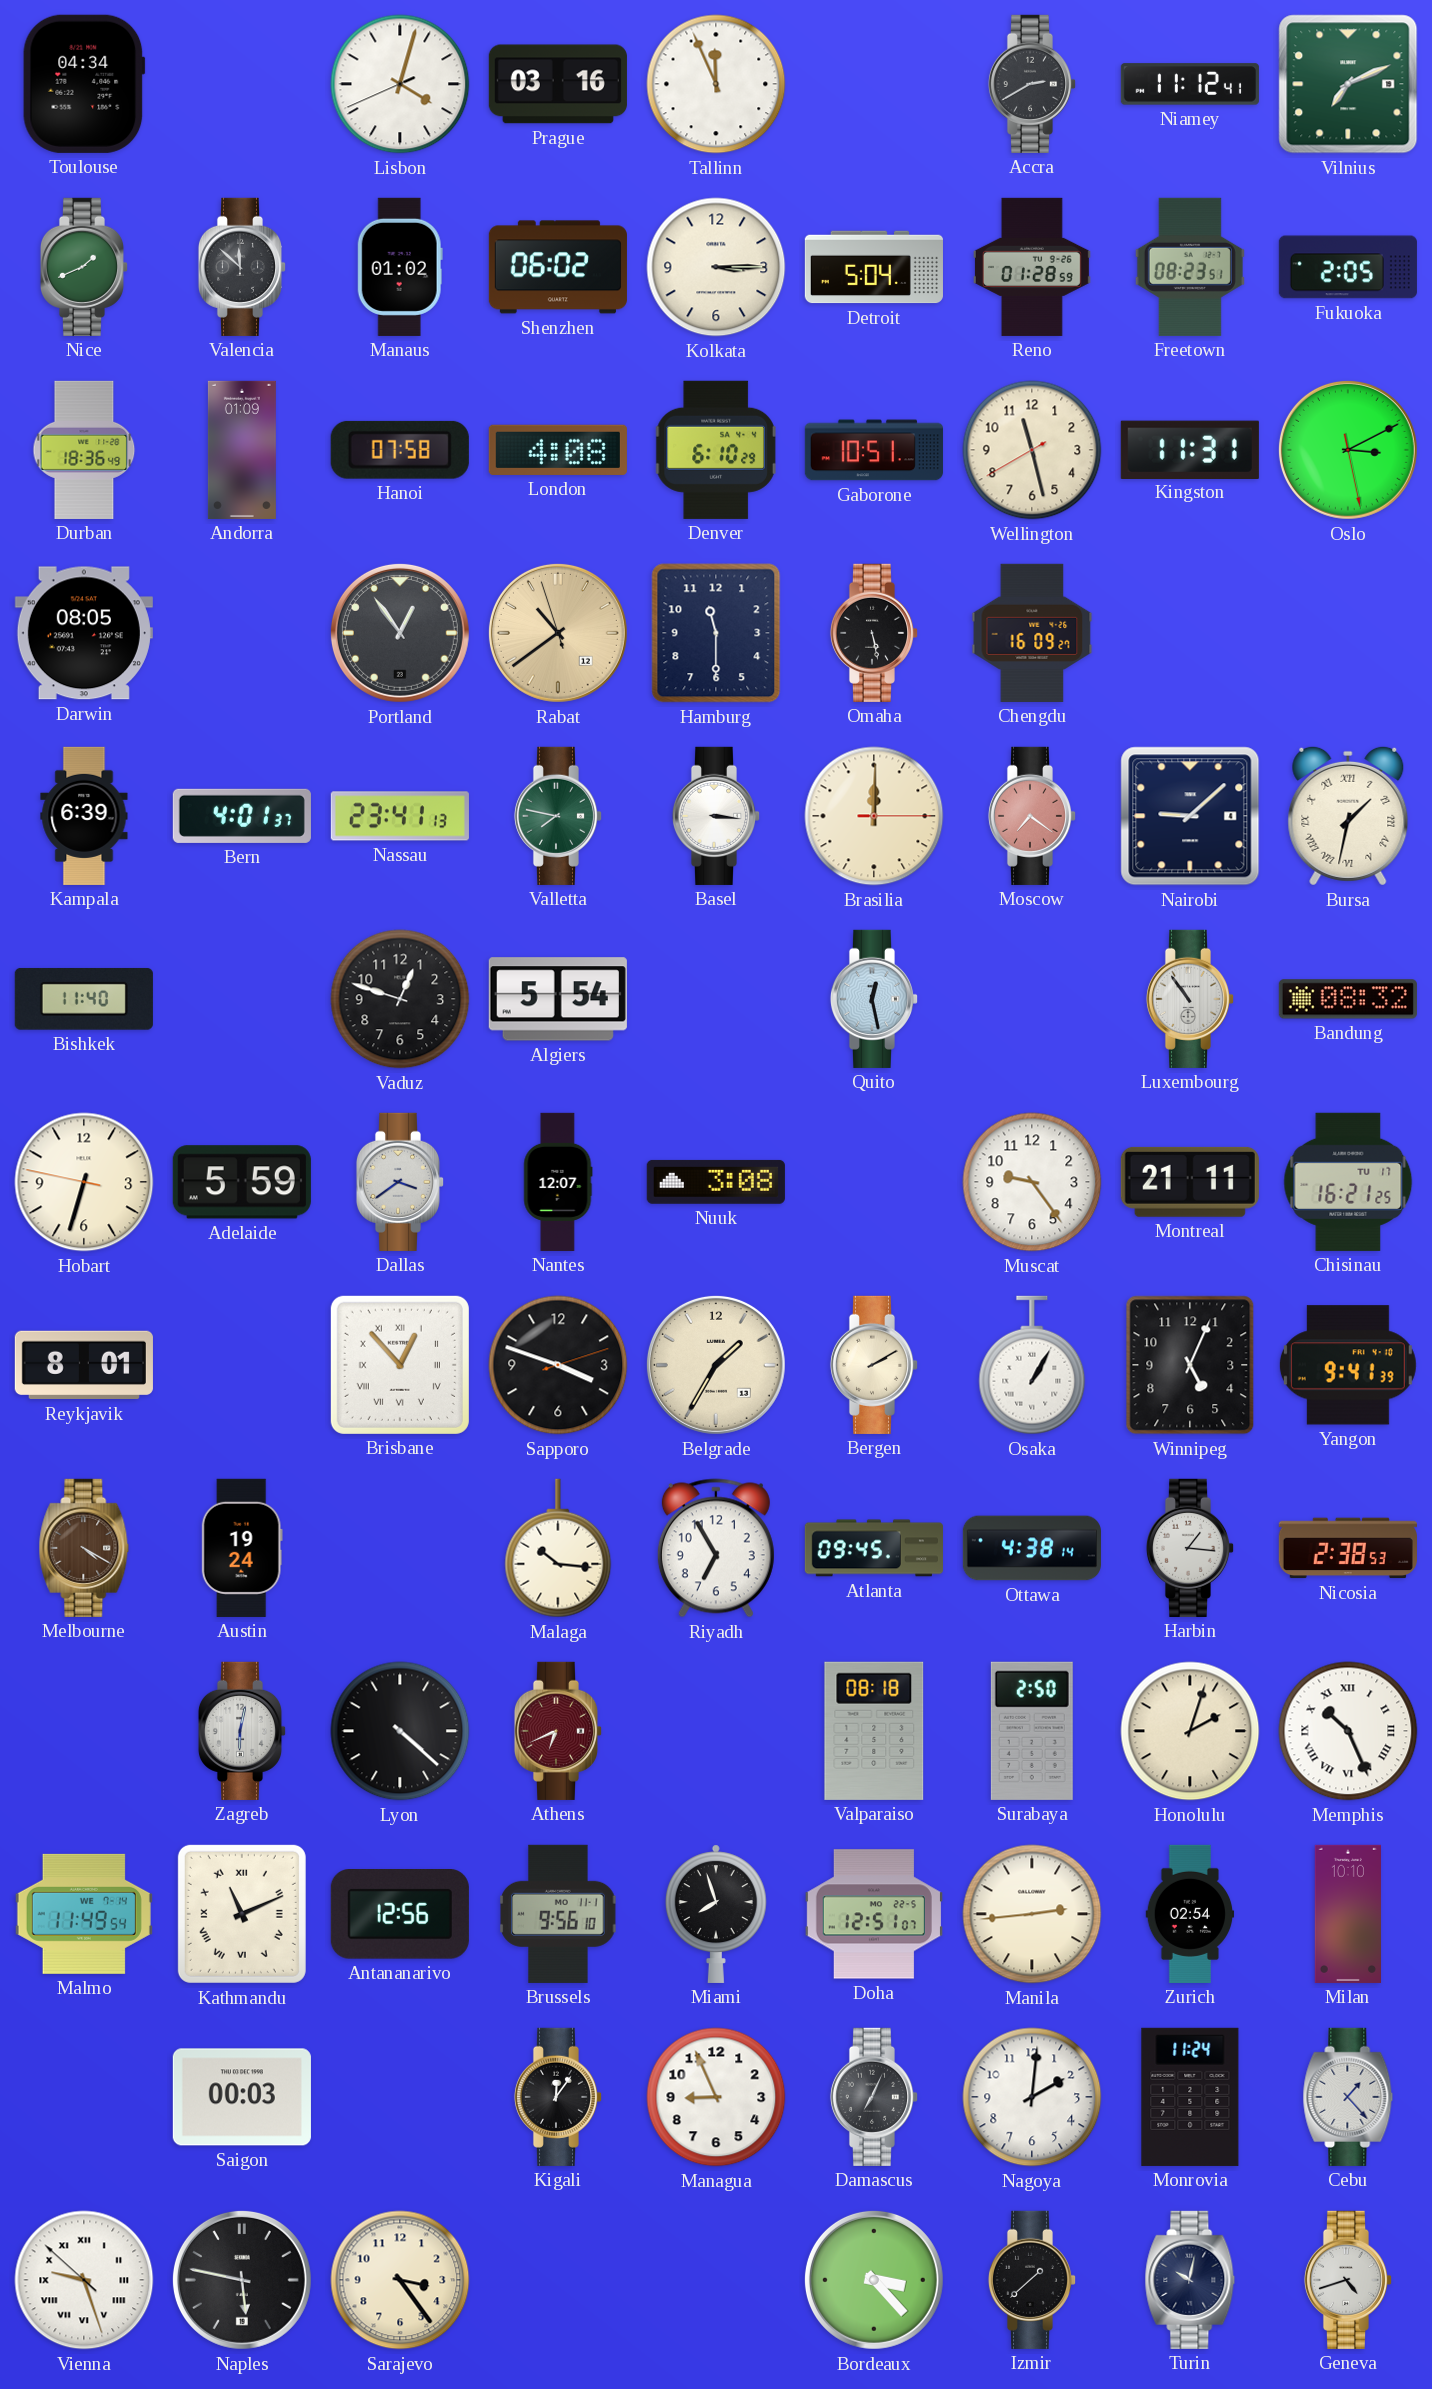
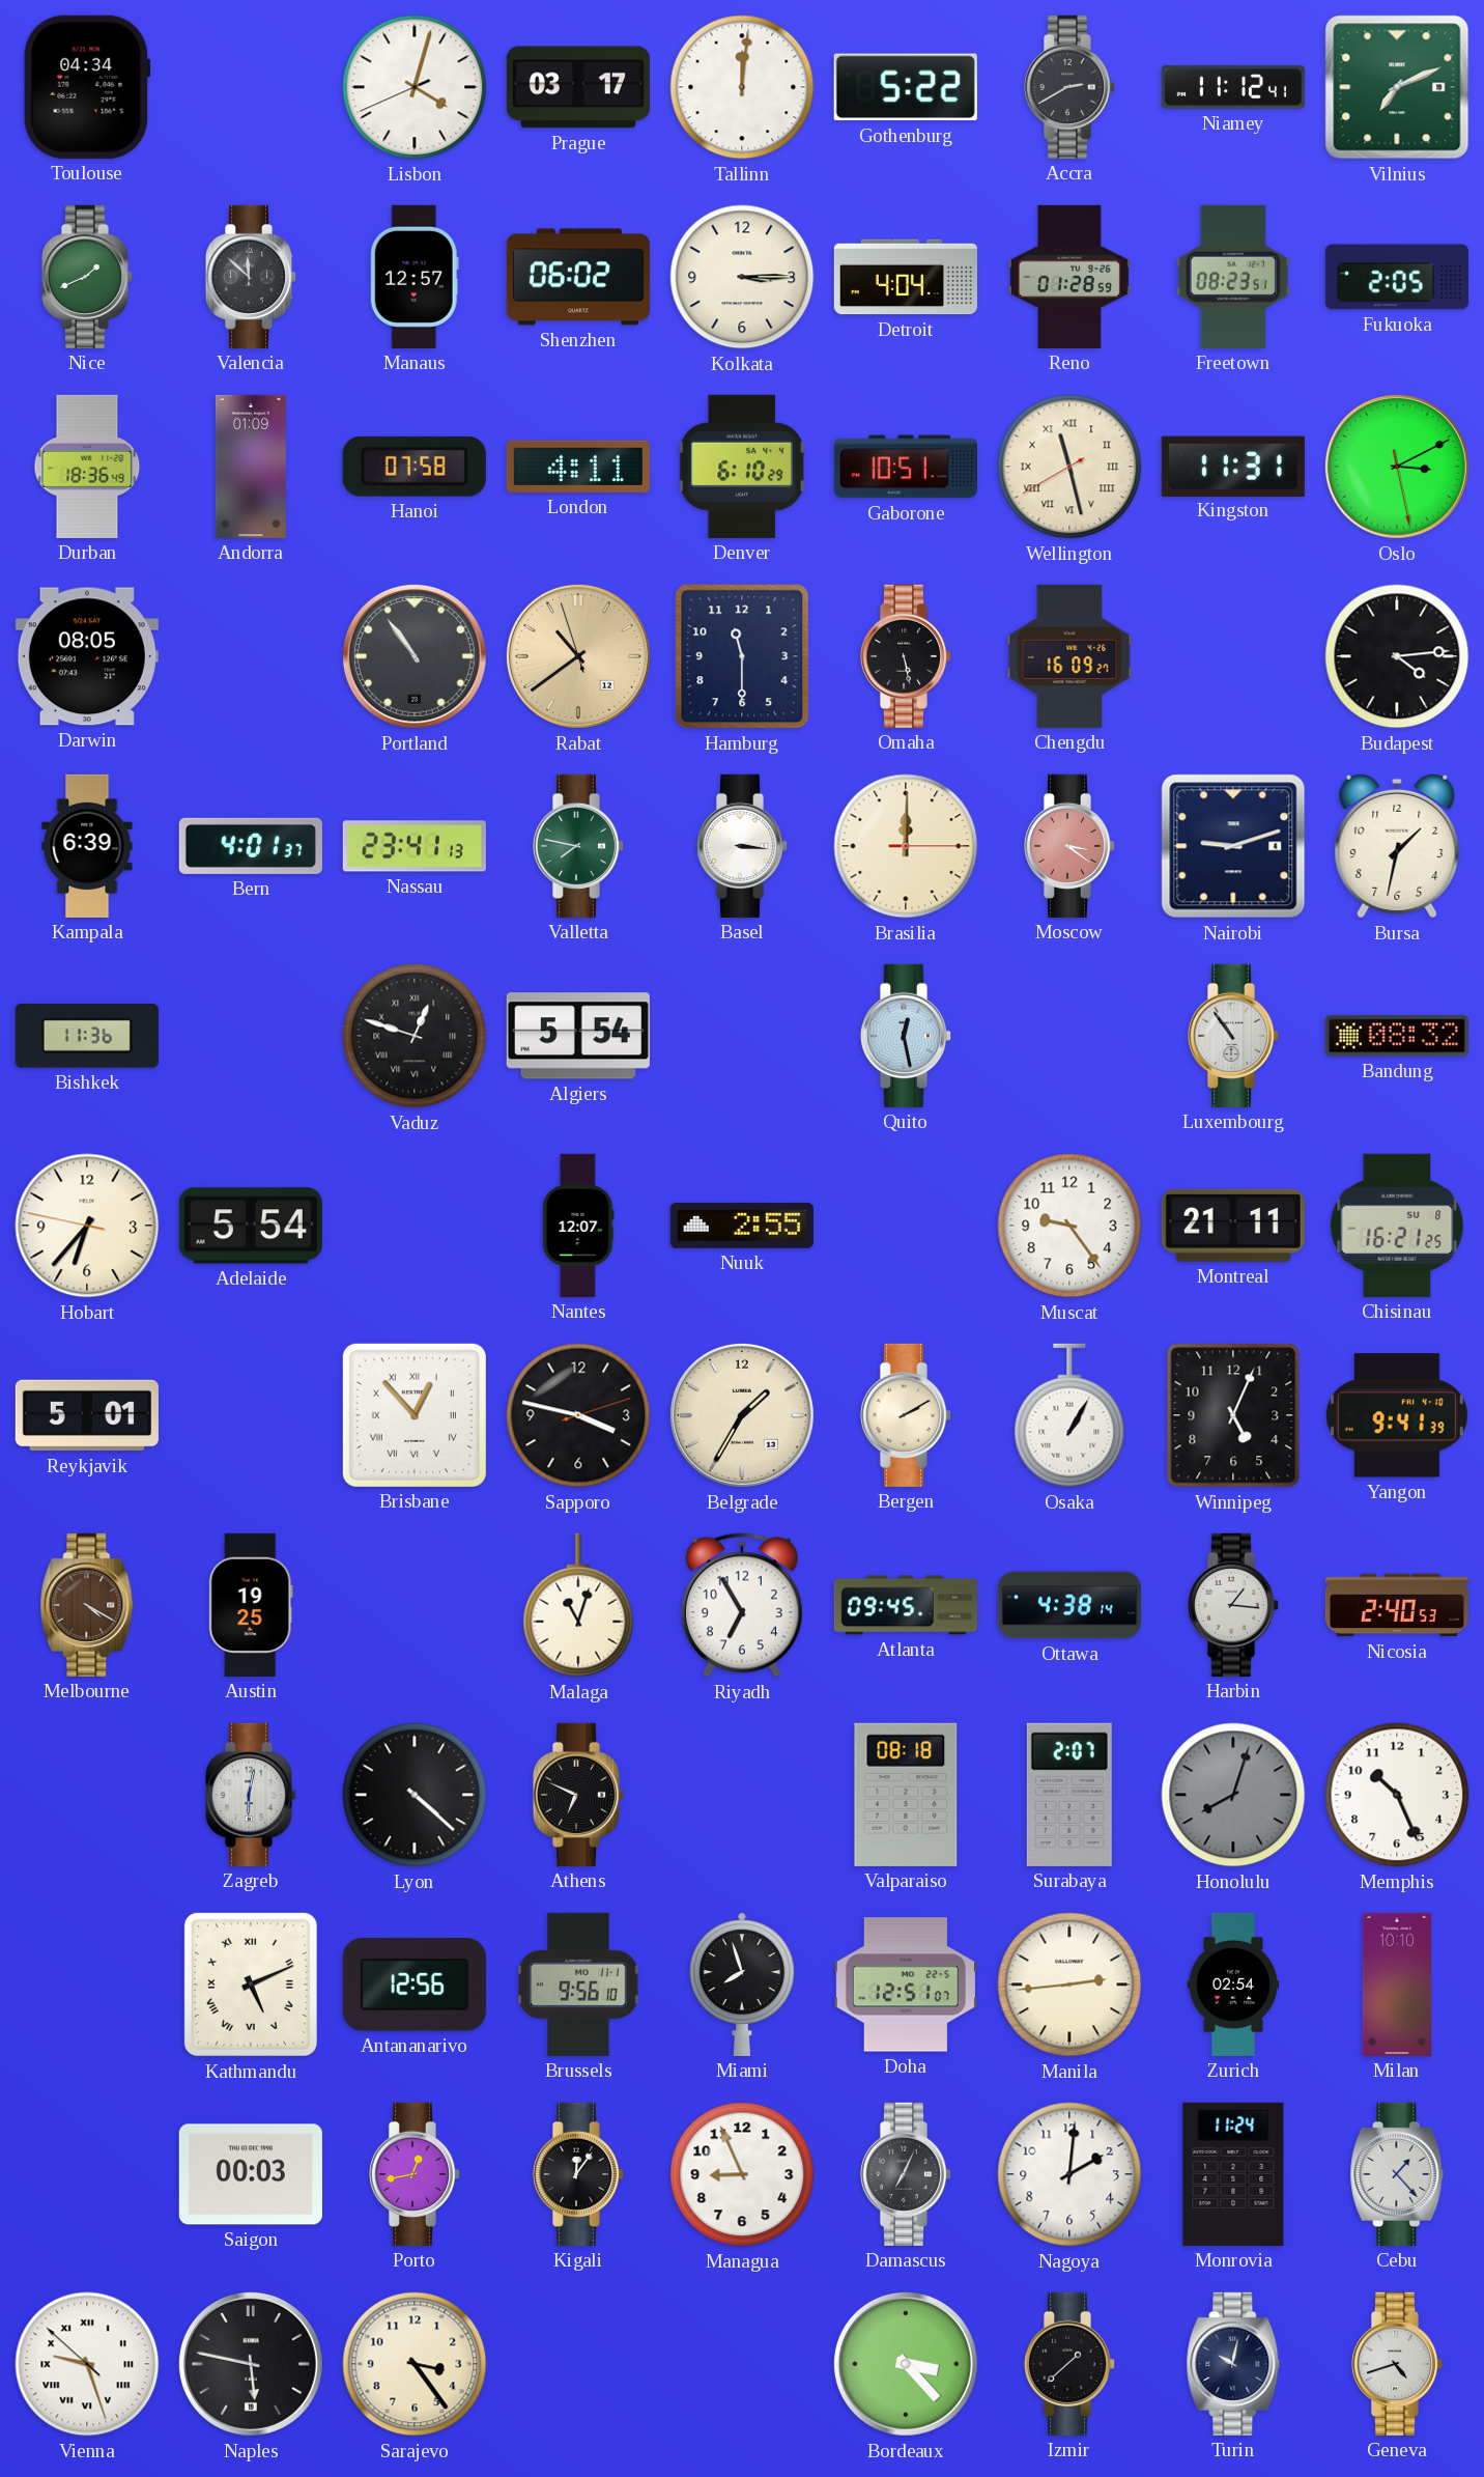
Prague: 03:16 -> 03:17
Tallinn: 11:56 -> 12:01
Gothenburg: none -> 5:22
Manaus: 01:02 -> 12:57
Detroit: 5:04 -> 4:04
London: 4:08 -> 4:11
Wellington numerals: Arabic -> Roman
Portland: 12:54 -> 10:54
Budapest: none -> 4:14
Moscow: 7:21 -> 3:21
Nairobi: 9:08 -> 9:12
Bursa numerals: Roman -> Arabic
Bishkek: 11:40 -> 11:36
Vaduz numerals: Arabic -> Roman
Hobart: 6:32 -> 6:36
Adelaide: 5:59 -> 5:54
Dallas: 3:39 -> none
Nuuk: 3:08 -> 2:55
Chisinau date: TU 17 -> SU 8
Reykjavik: 8:01 -> 5:01
Sapporo: 3:48 -> 3:47
Austin: 19:24 -> 19:25
Malaga: 10:16 -> 11:03
Nicosia: 2:38 -> 2:40
Athens: 6:41 -> 6:49
Athens dial: burgundy -> black
Surabaya: 2:50 -> 2:07
Honolulu: 2:03 -> 8:03
Honolulu dial: cream -> grey
Memphis numerals: Roman -> Arabic
Malmo: 11:49 -> none
Kathmandu: 11:11 -> 5:11
Porto: none -> 12:43
